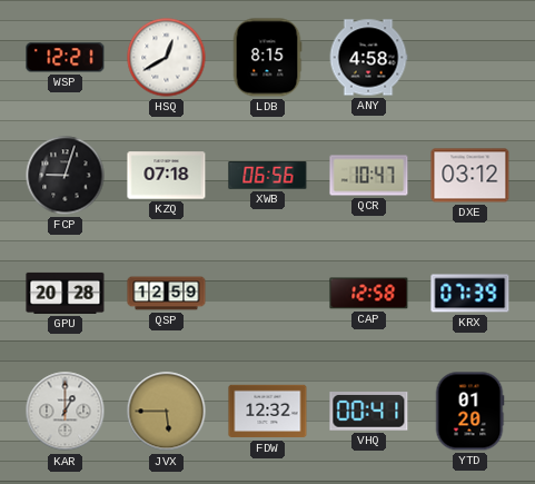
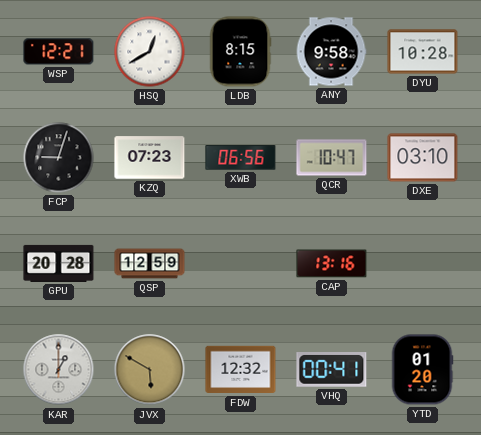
ANY: 4:58 -> 9:58
DYU: none -> 10:28
KZQ: 07:18 -> 07:23
DXE: 03:12 -> 03:10
CAP: 12:58 -> 13:16
KRX: 07:39 -> none
JVX: 5:45 -> 5:50
